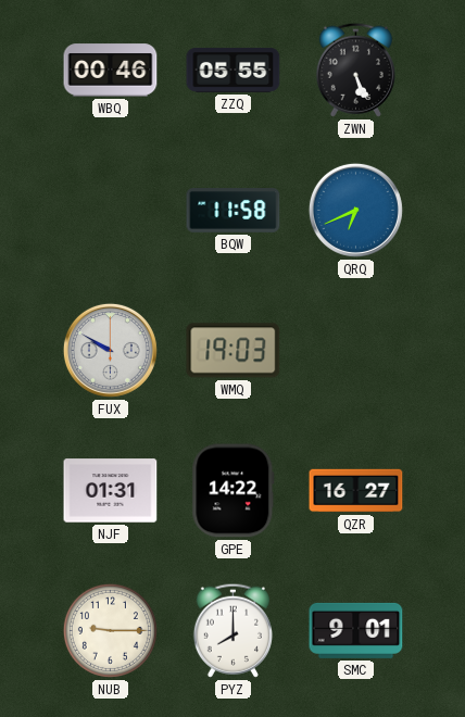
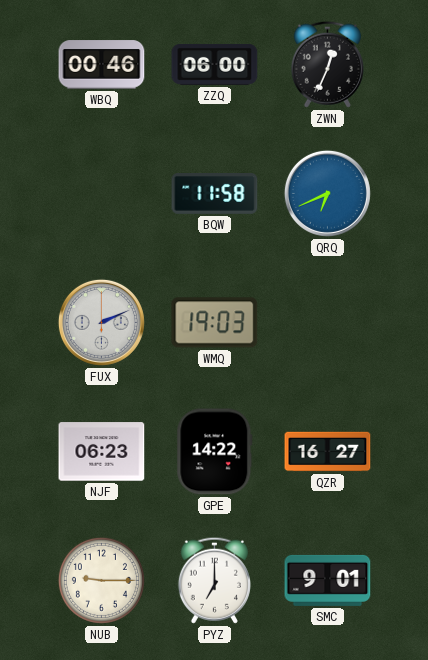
ZZQ: 05:55 -> 06:00
ZWN: 5:26 -> 12:34
FUX: 9:50 -> 2:11
NJF: 01:31 -> 06:23
PYZ: 8:00 -> 7:00
